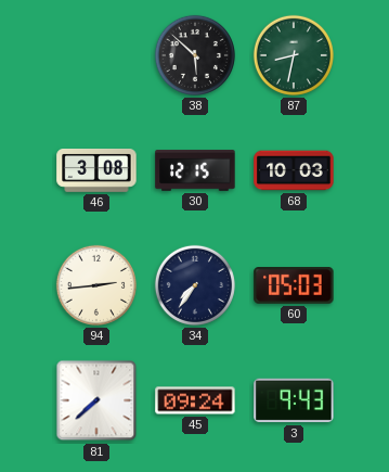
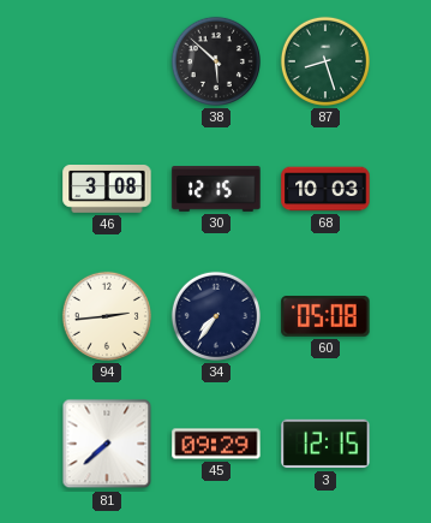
87: 8:32 -> 8:27
60: 05:03 -> 05:08
45: 09:24 -> 09:29
3: 9:43 -> 12:15
